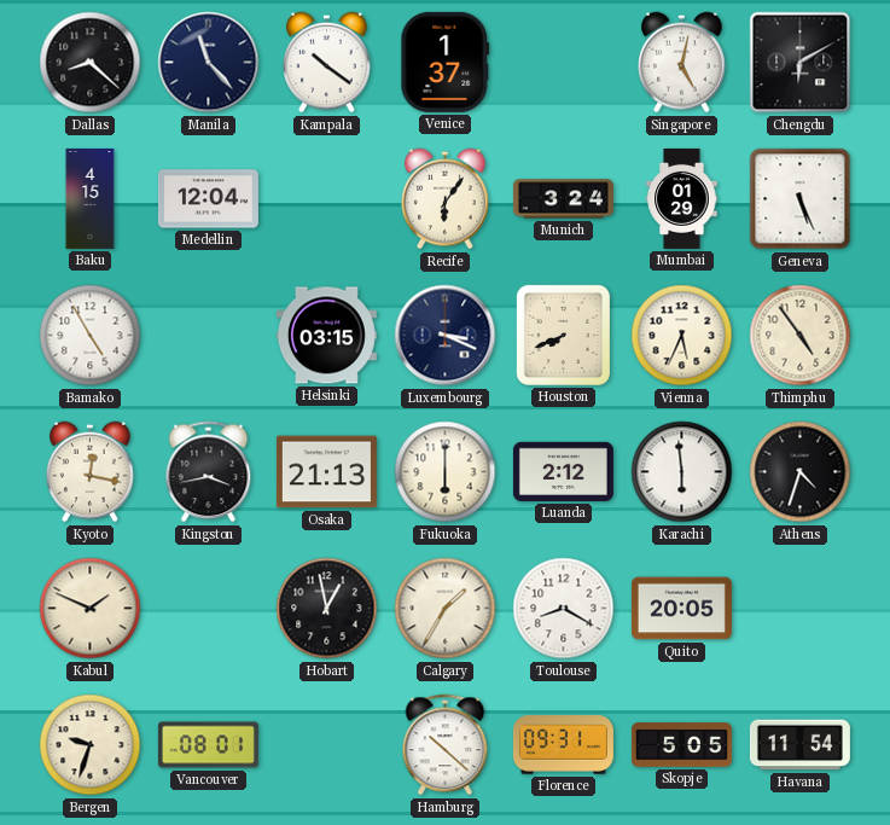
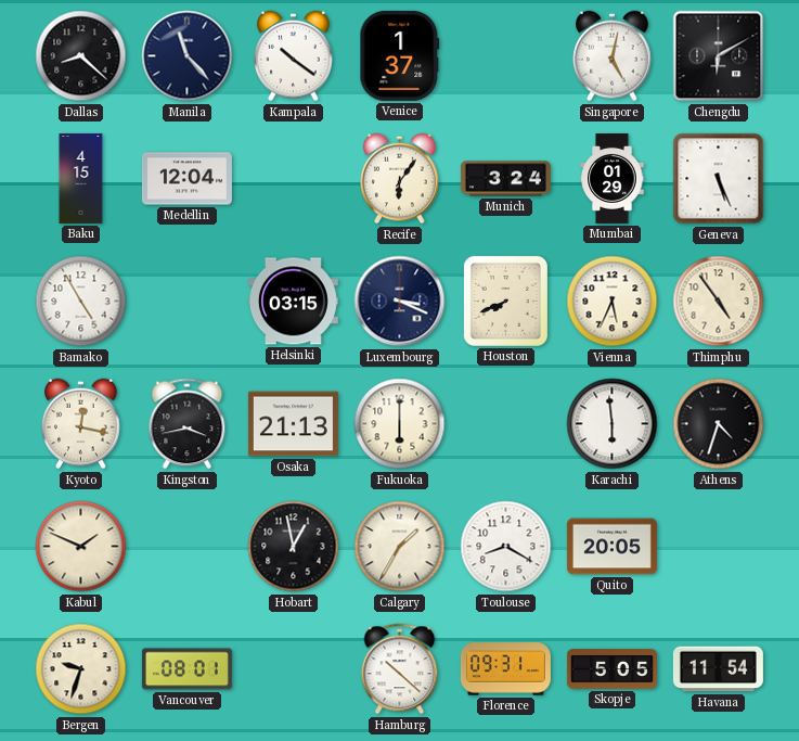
Luanda: 2:12 -> none
